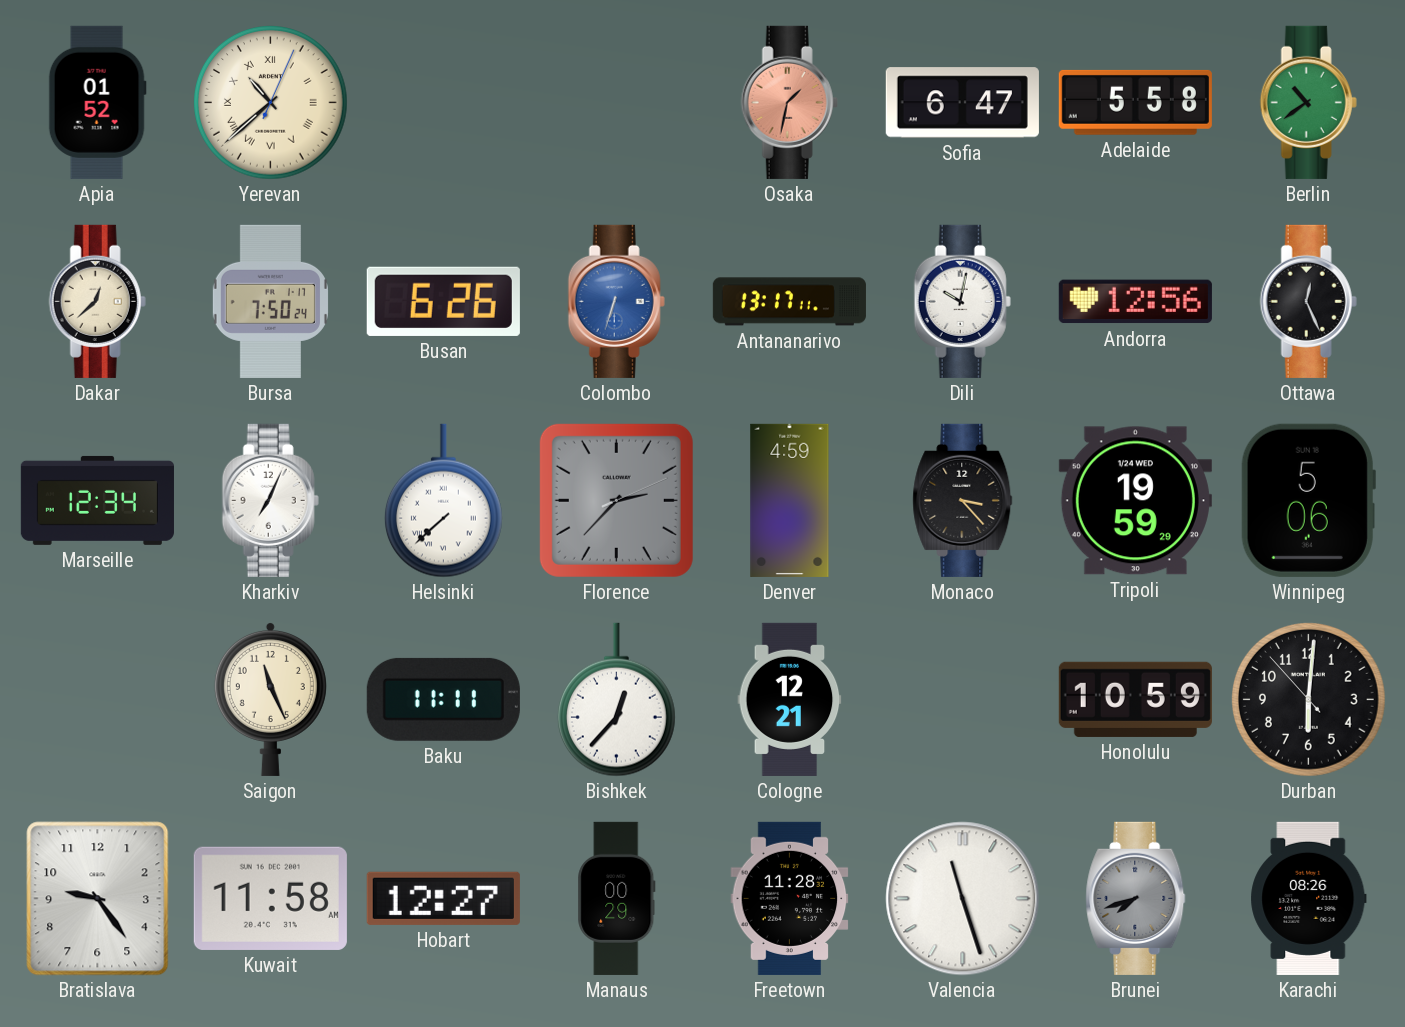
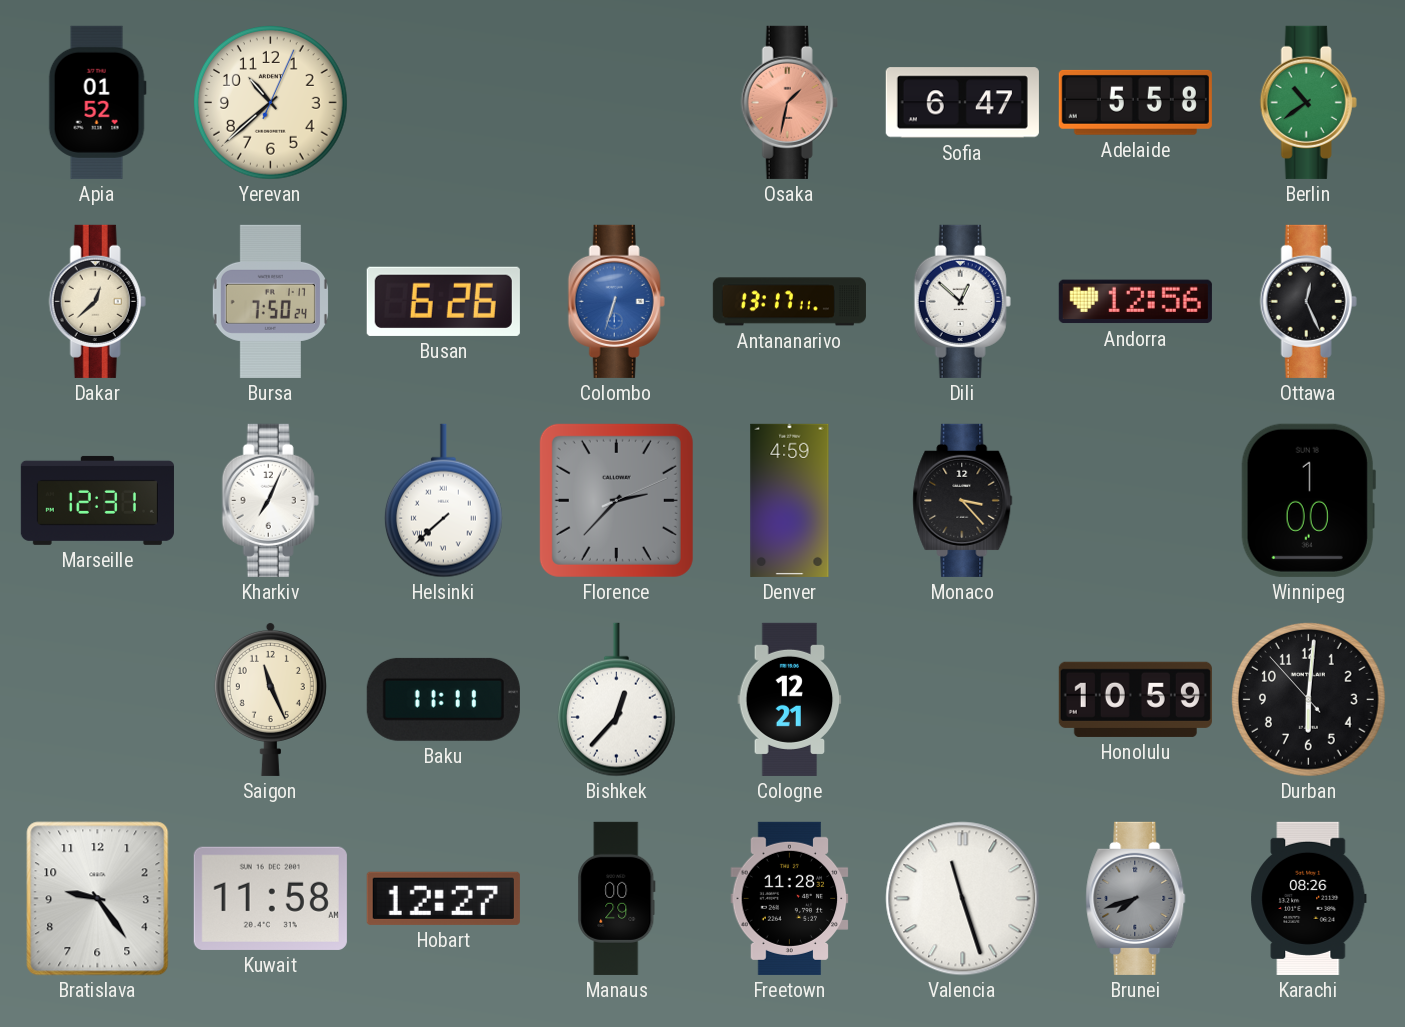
Yerevan numerals: Roman -> Arabic
Dili: 10:02 -> 12:52
Marseille: 12:34 -> 12:31
Tripoli: 19:59 -> none
Winnipeg: 5:06 -> 1:00
